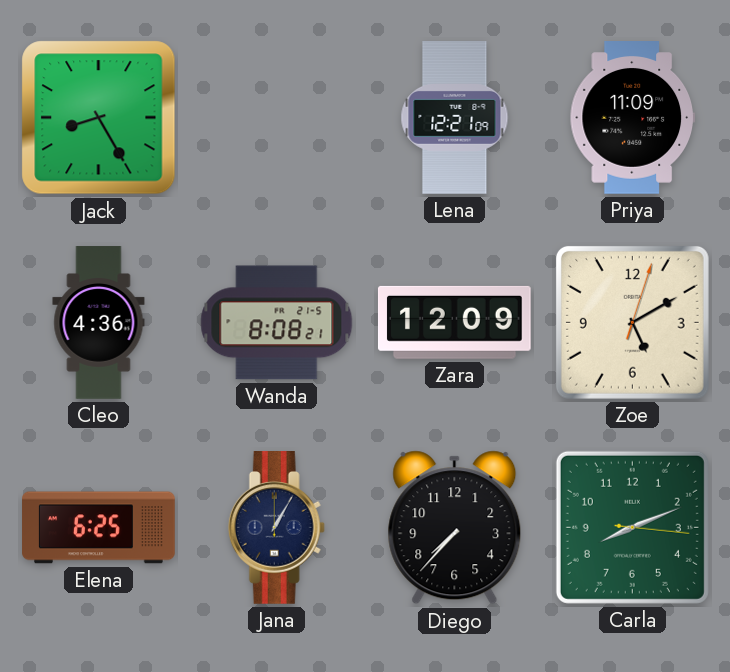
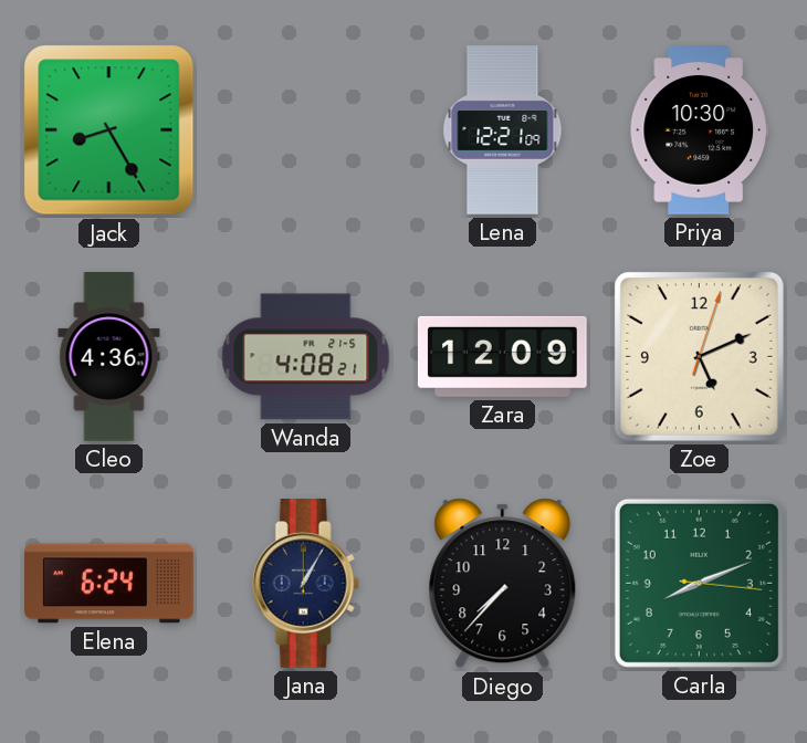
Priya: 11:09 -> 10:30
Wanda: 8:08 -> 4:08
Zoe: 5:10 -> 5:11
Elena: 6:25 -> 6:24
